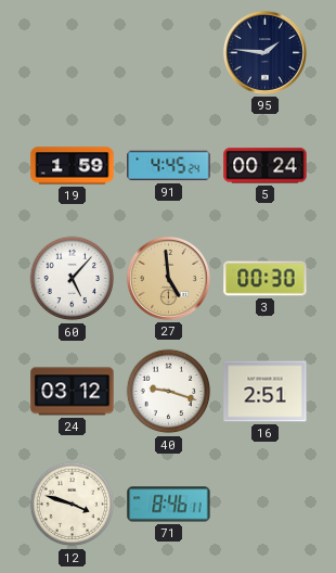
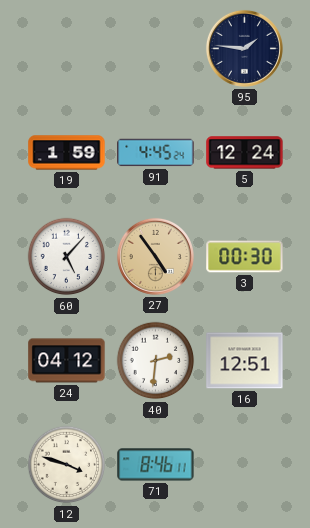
5: 00:24 -> 12:24
27: 4:59 -> 4:54
24: 03:12 -> 04:12
40: 9:18 -> 2:31
16: 2:51 -> 12:51
